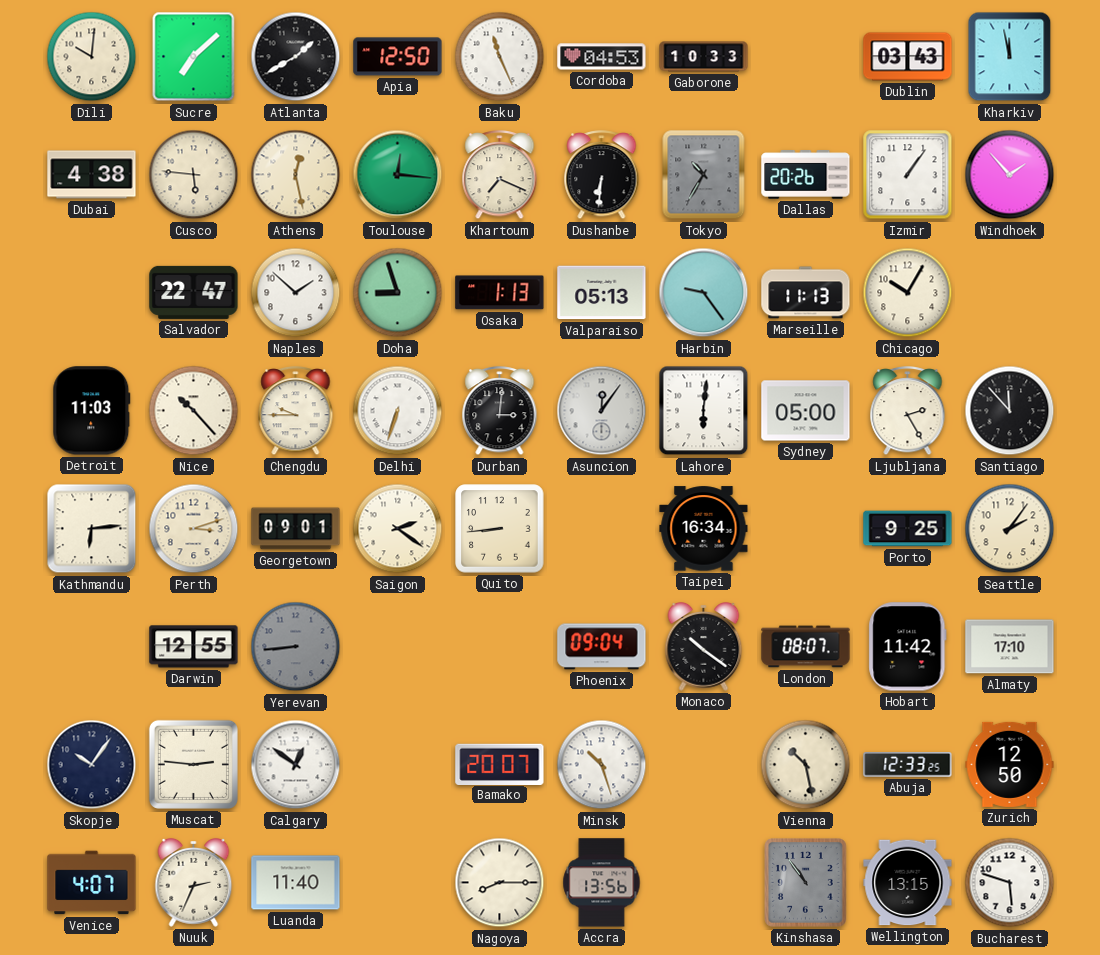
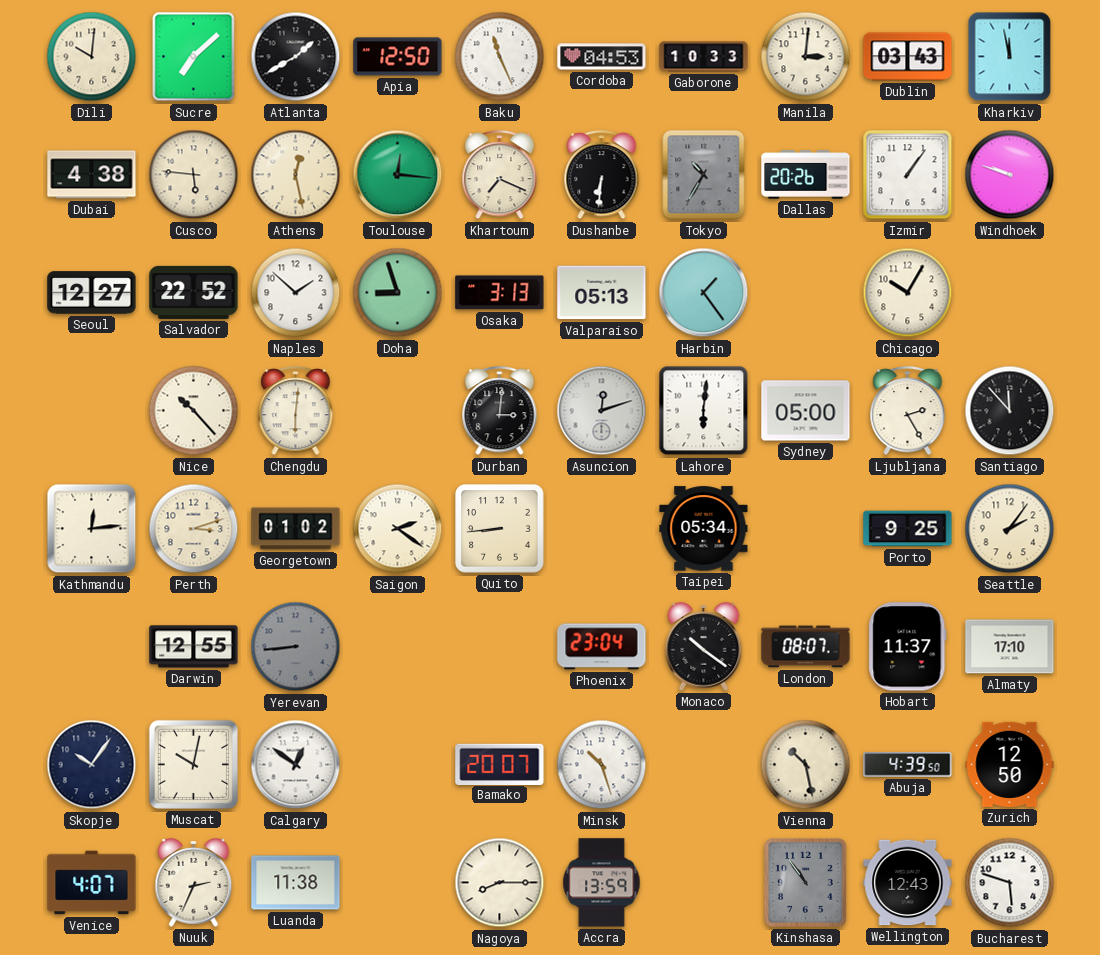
Manila: none -> 3:01
Windhoek: 1:53 -> 9:48
Seoul: none -> 12:27
Salvador: 22:47 -> 22:52
Osaka: 1:13 -> 3:13
Harbin: 9:24 -> 1:24
Marseille: 11:13 -> none
Detroit: 11:03 -> none
Chengdu: 9:45 -> 6:01
Delhi: 6:33 -> none
Asuncion: 12:06 -> 12:12
Kathmandu: 6:14 -> 12:14
Georgetown: 09:01 -> 01:02
Taipei: 16:34 -> 05:34
Phoenix: 09:04 -> 23:04
Hobart: 11:42 -> 11:37
Muscat: 2:46 -> 10:02
Abuja: 12:33 -> 4:39
Luanda: 11:40 -> 11:38
Accra: 13:56 -> 13:59
Wellington: 13:15 -> 12:43
